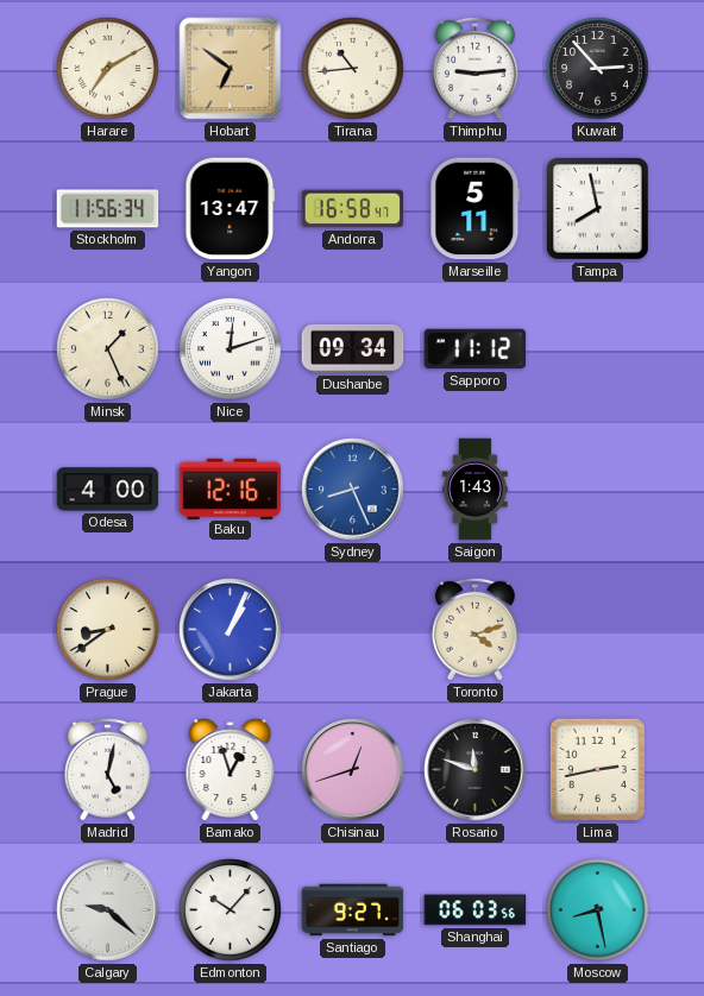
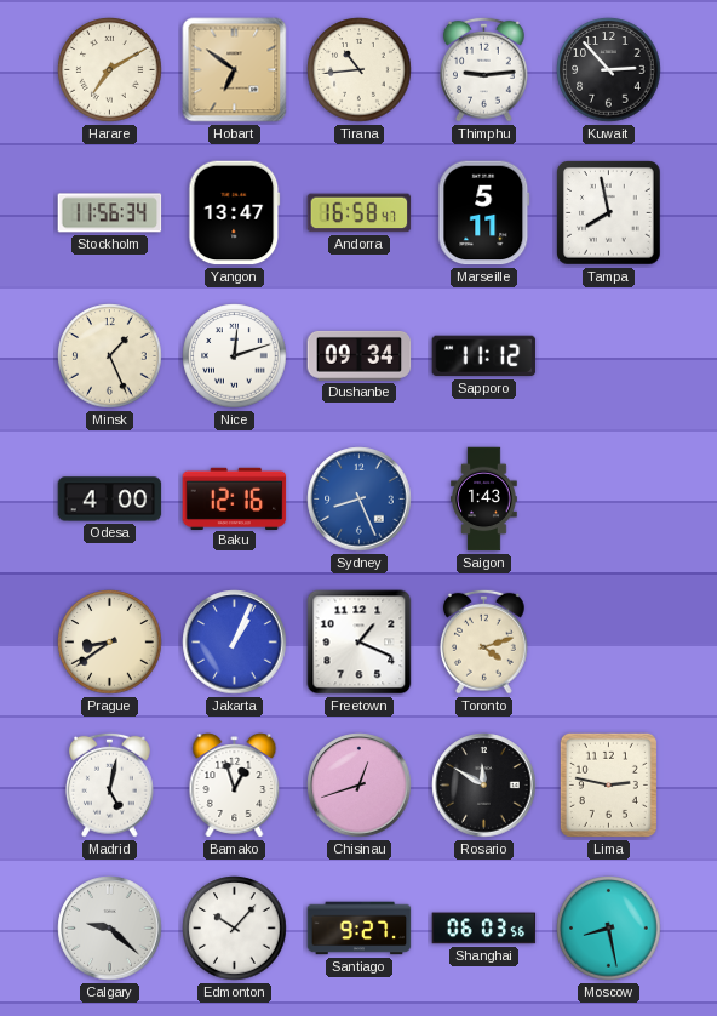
Freetown: none -> 1:19
Rosario: 11:48 -> 11:50
Lima: 2:43 -> 2:47
